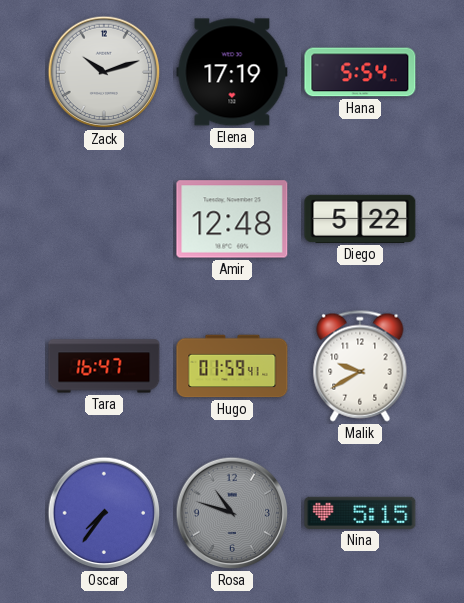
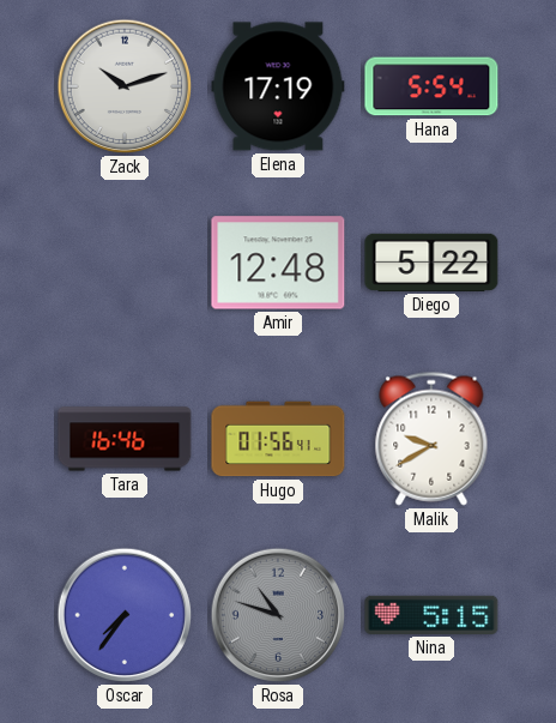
Tara: 16:47 -> 16:46
Hugo: 01:59 -> 01:56
